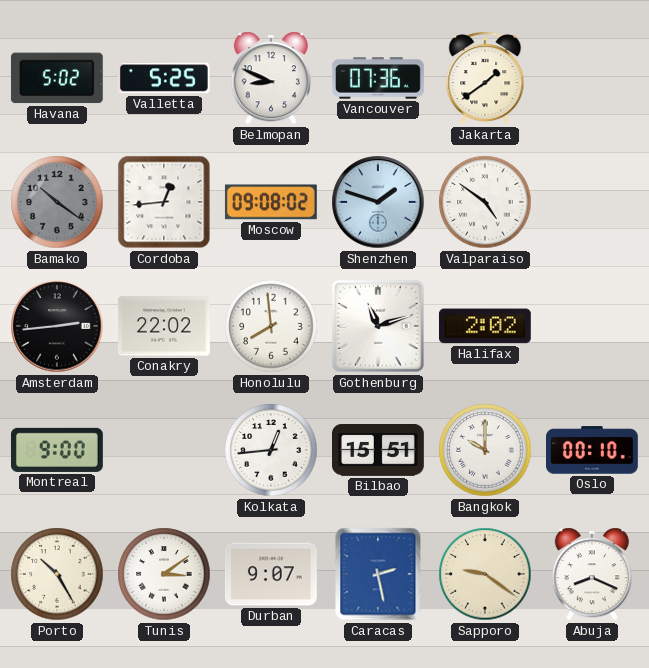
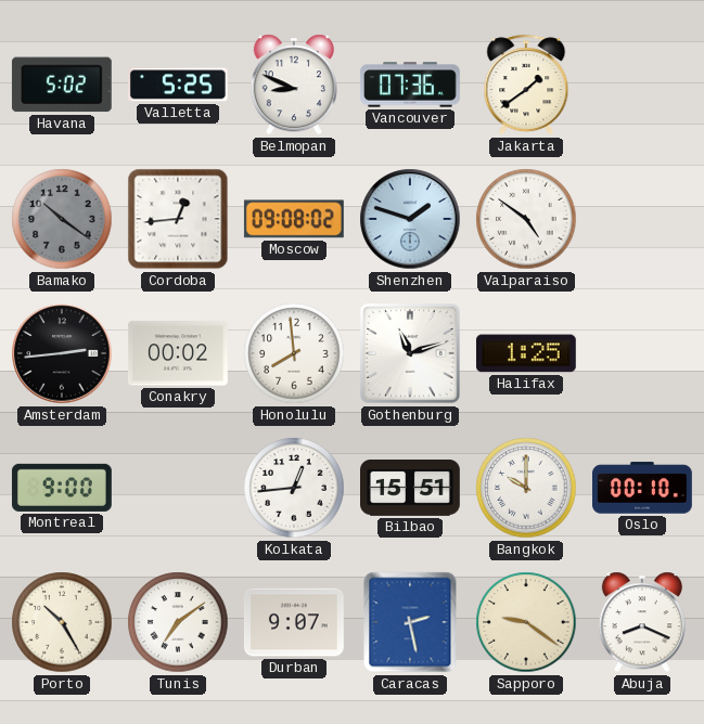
Conakry: 22:02 -> 00:02
Halifax: 2:02 -> 1:25
Tunis: 3:09 -> 7:09
